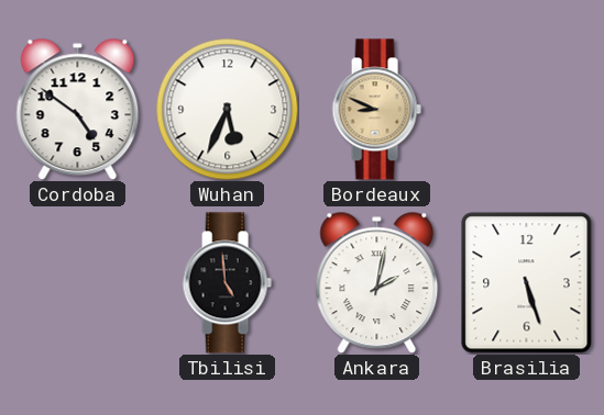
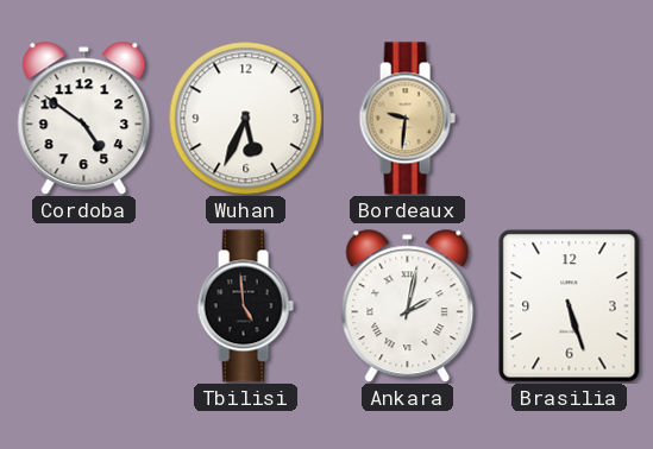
Bordeaux: 8:49 -> 9:31
